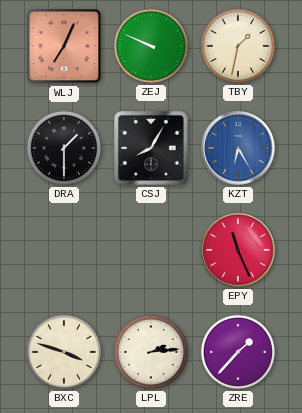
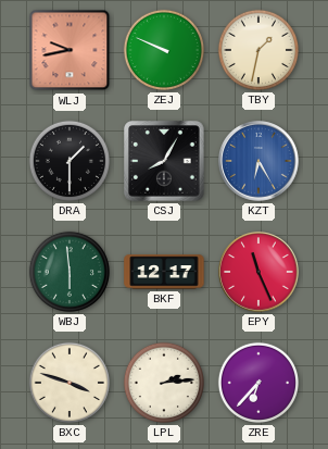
WLJ: 7:04 -> 9:43
WBJ: none -> 5:59
BKF: none -> 12:17
ZRE: 1:37 -> 6:37
